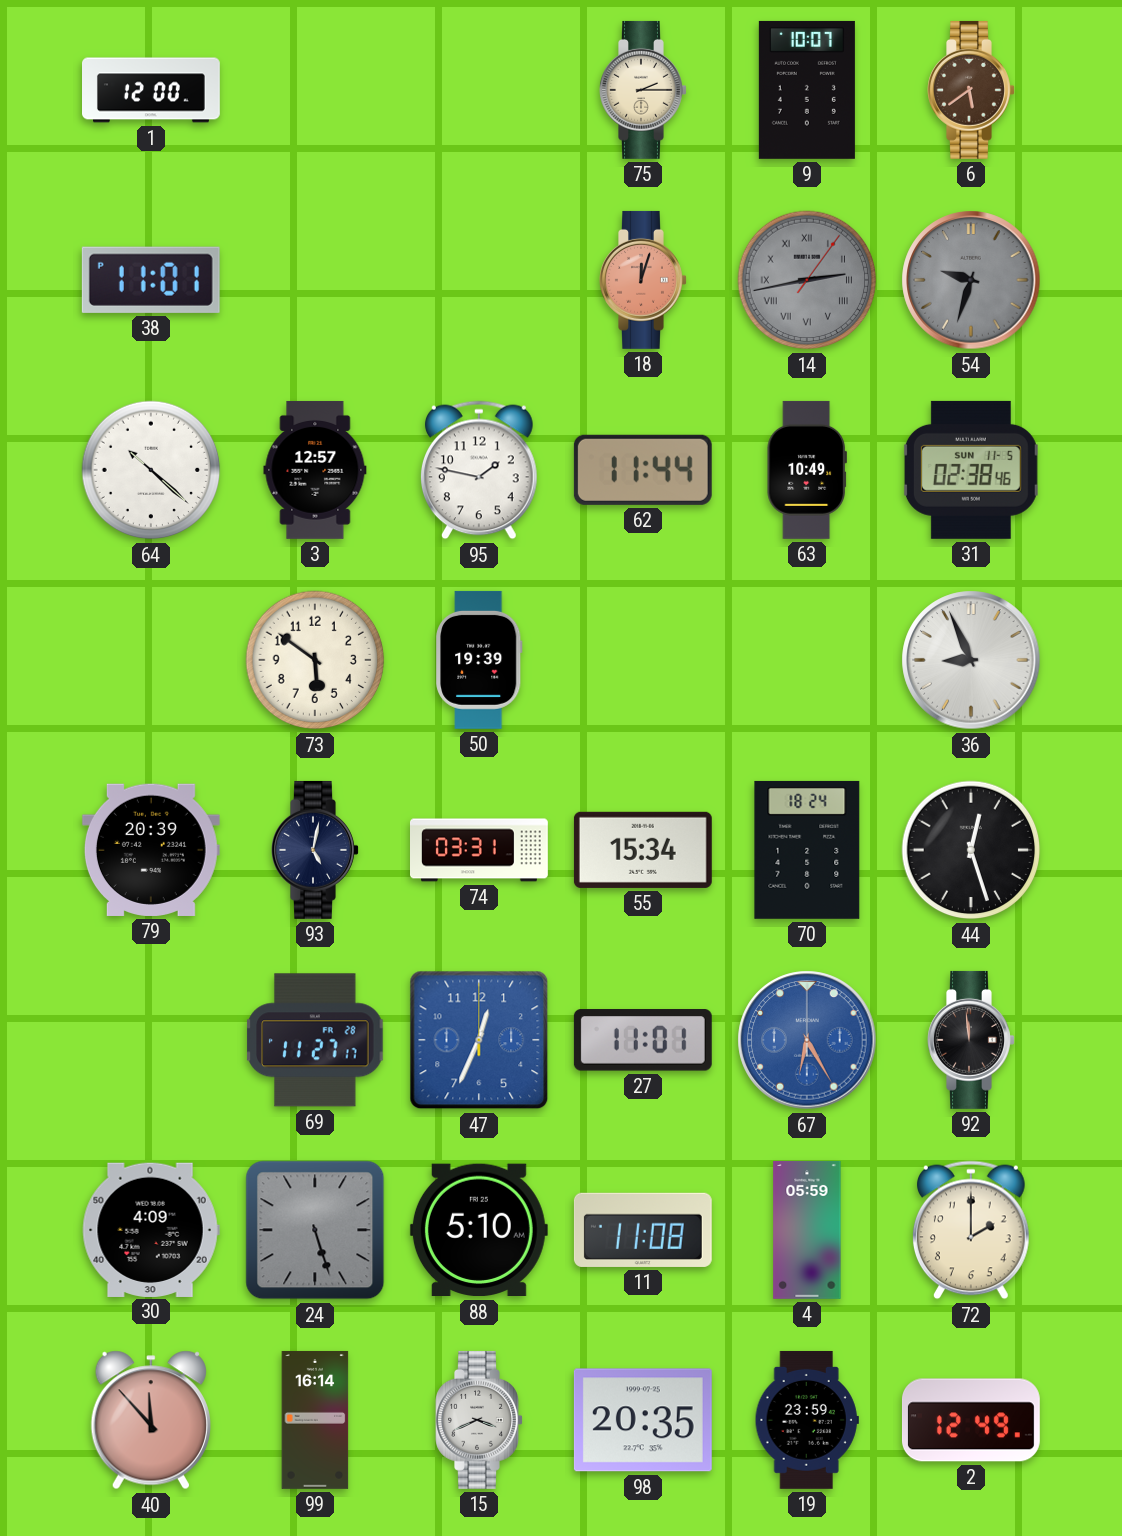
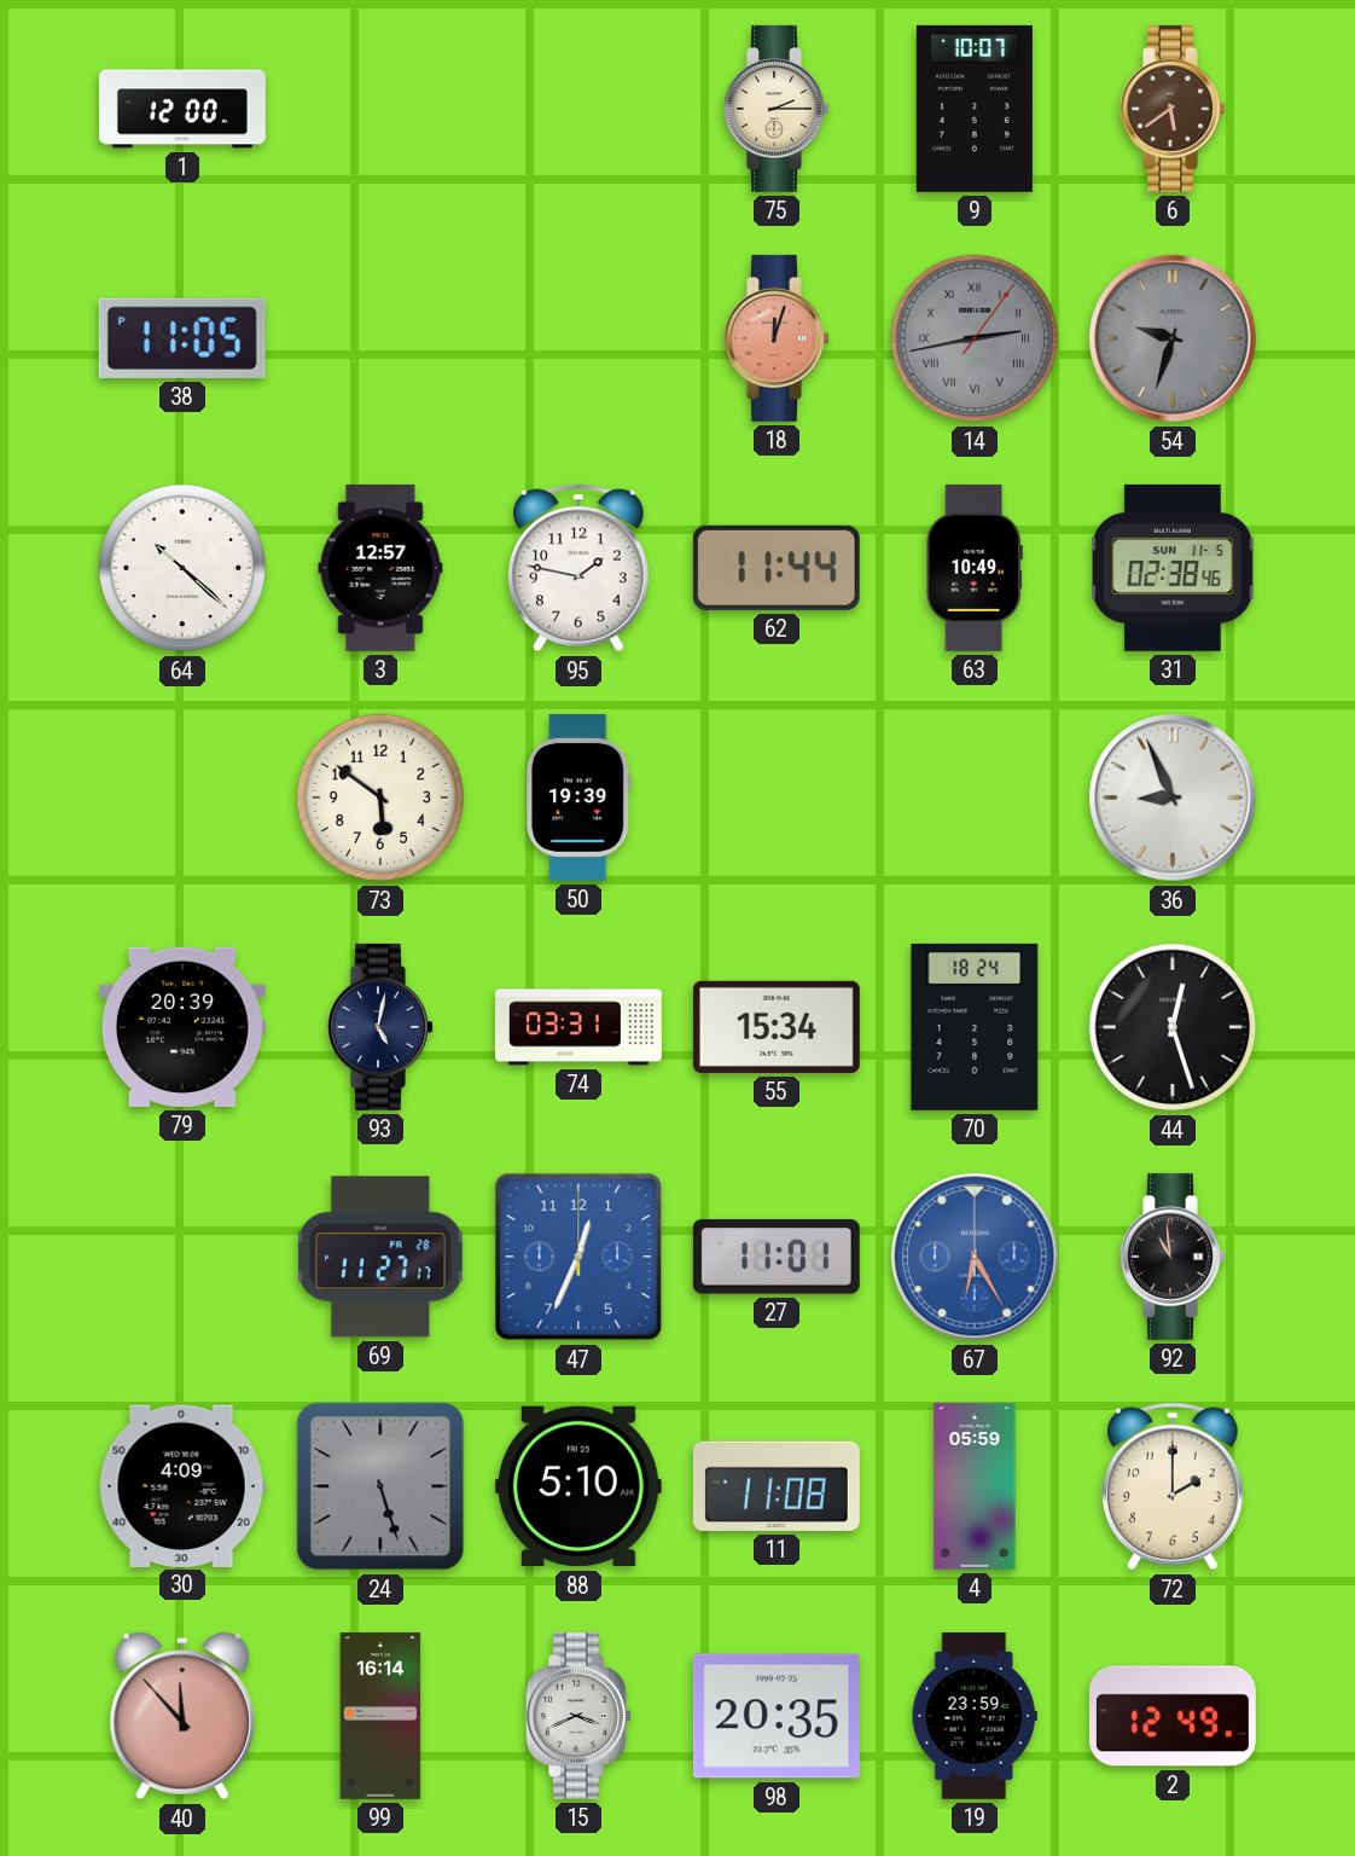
38: 11:01 -> 11:05
92: 11:59 -> 10:59
